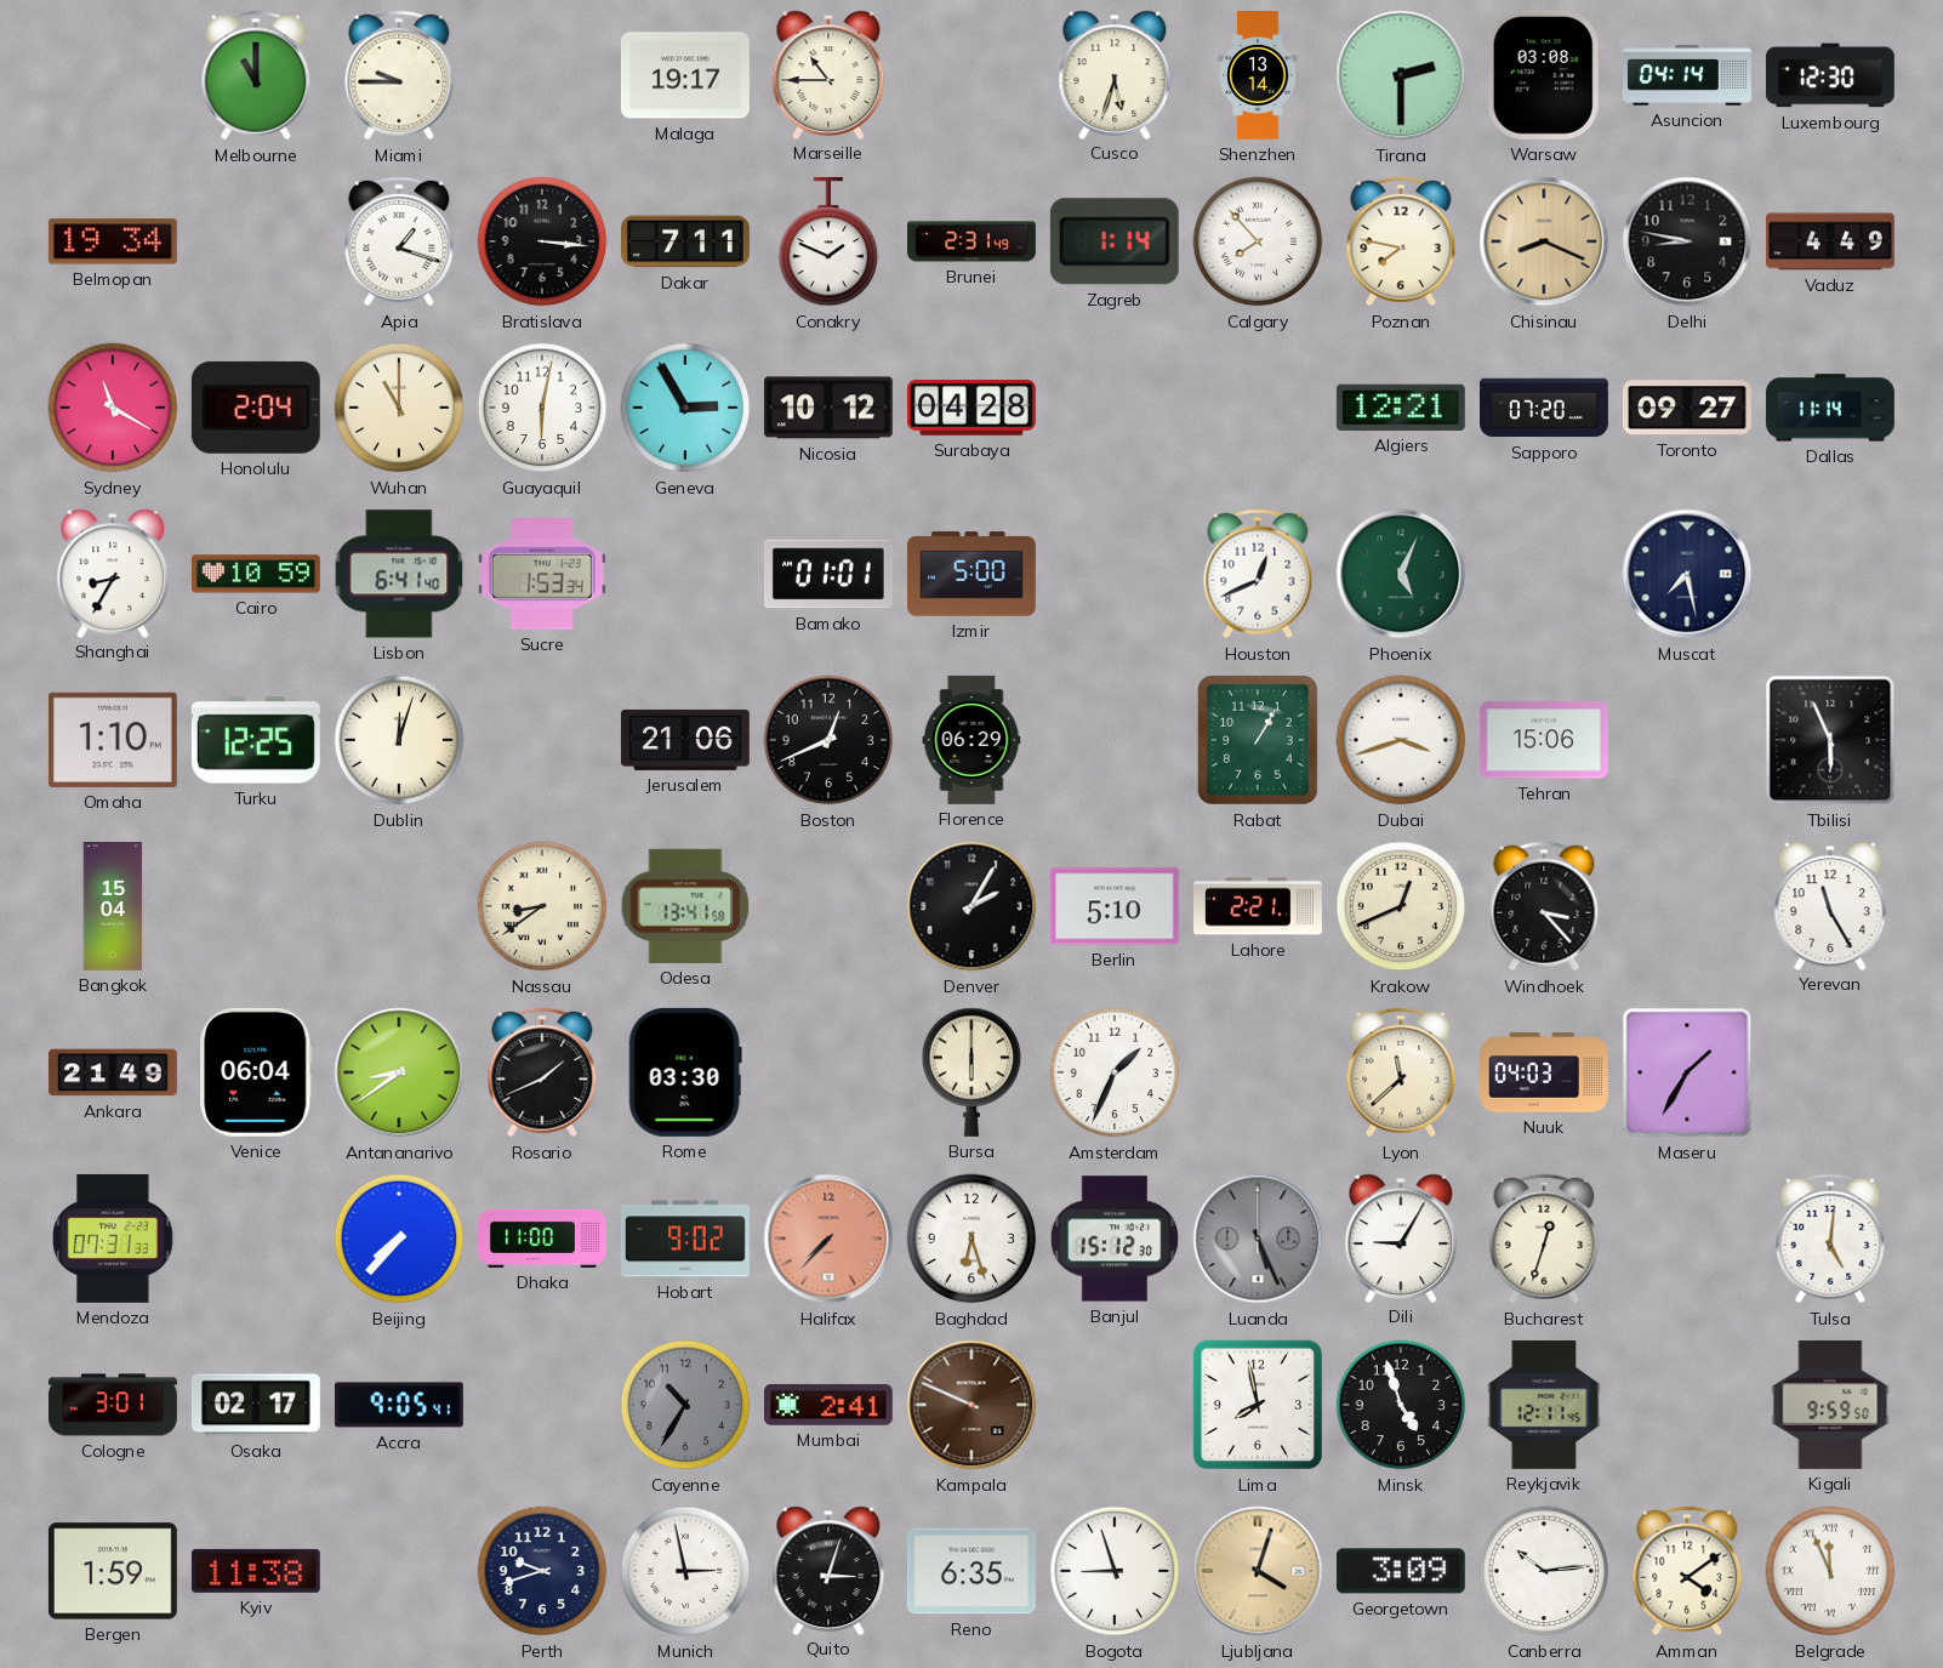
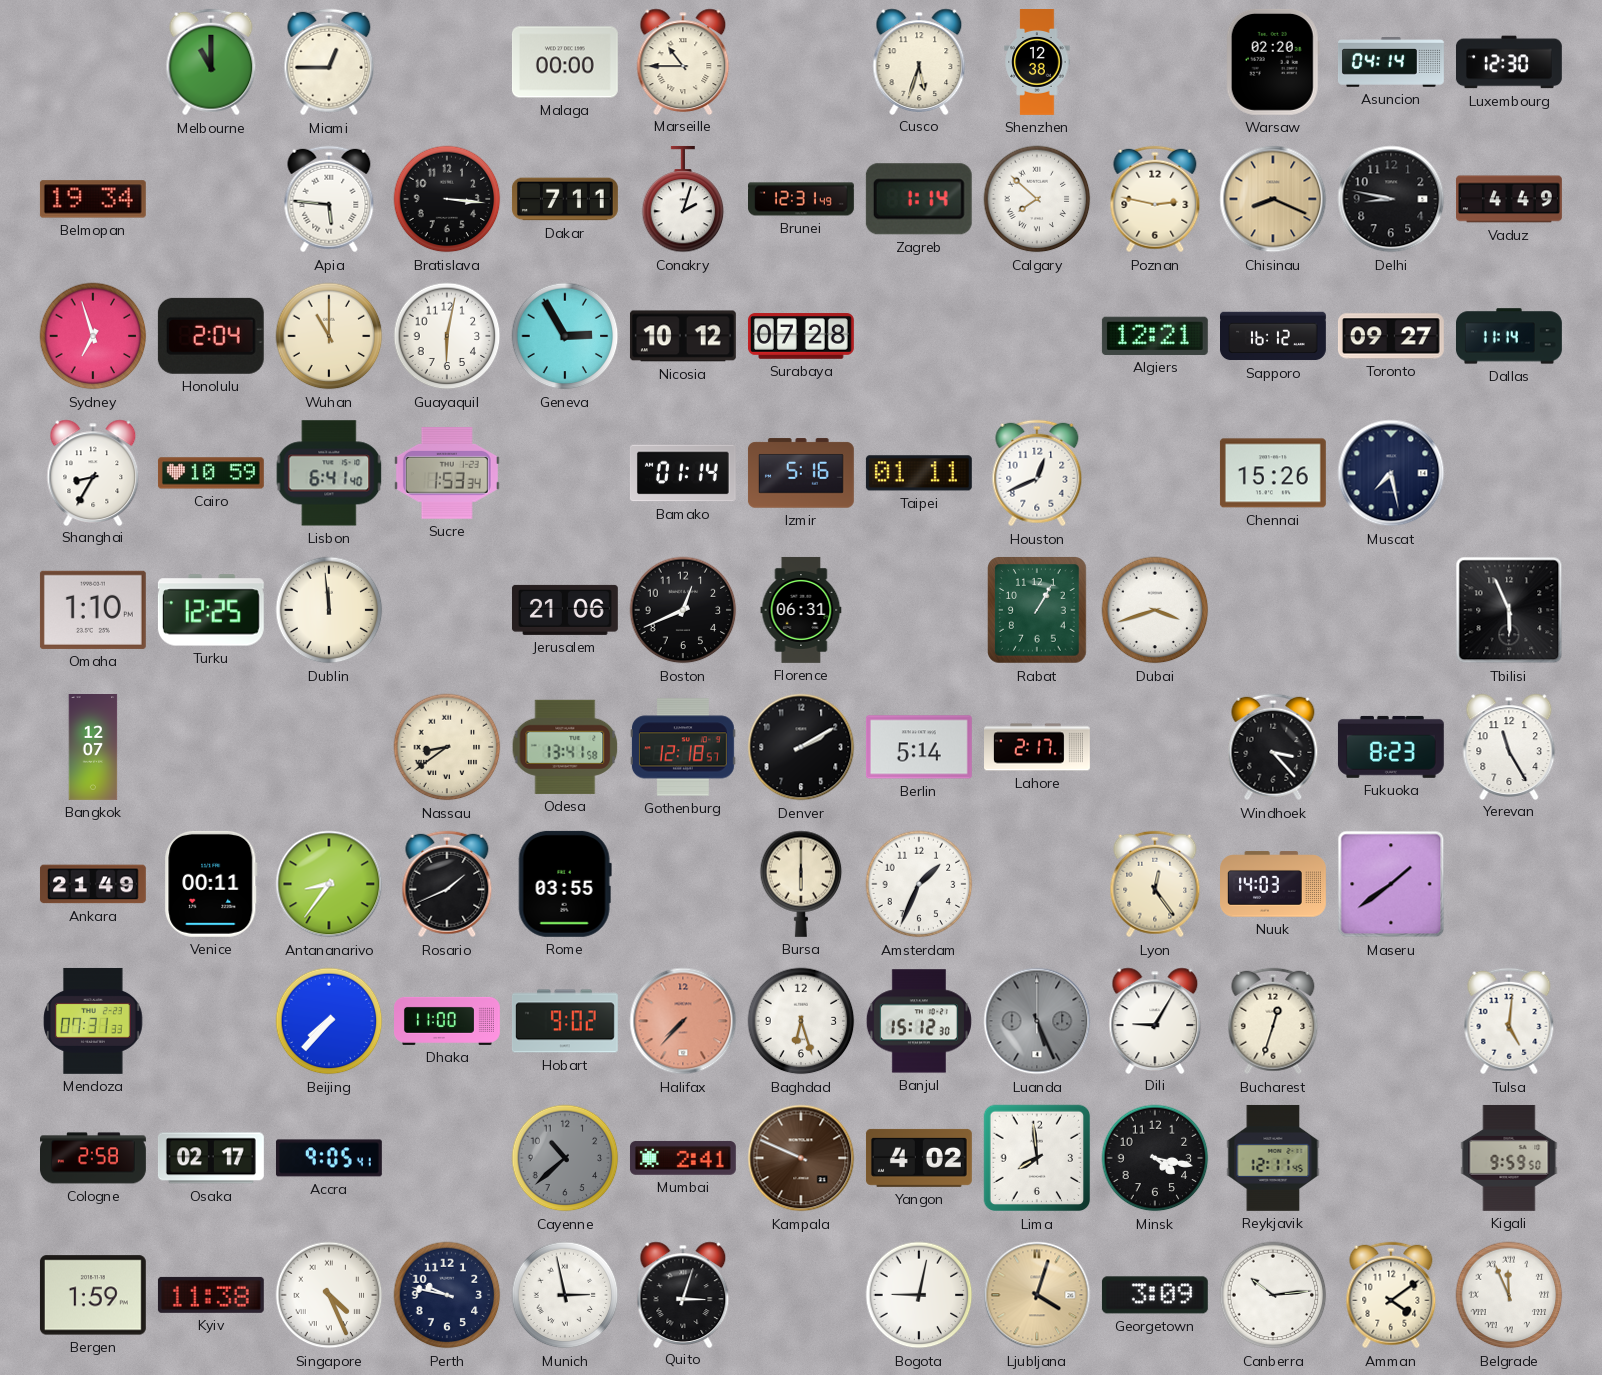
Miami: 9:45 -> 12:45
Malaga: 19:17 -> 00:00
Shenzhen: 13:14 -> 12:38
Tirana: 2:30 -> none
Warsaw: 03:08 -> 02:20
Apia: 1:18 -> 5:46
Conakry: 1:49 -> 2:03
Brunei: 2:31 -> 12:31
Calgary: 7:53 -> 7:52
Poznan: 7:47 -> 2:47
Sydney: 11:20 -> 6:57
Surabaya: 04:28 -> 07:28
Sapporo: 07:20 -> 16:12
Bamako: 01:01 -> 01:14
Izmir: 5:00 -> 5:16
Taipei: none -> 01:11
Phoenix: 5:04 -> none
Chennai: none -> 15:26
Dublin: 12:03 -> 11:59
Florence: 06:29 -> 06:31
Tehran: 15:06 -> none
Bangkok: 15:04 -> 12:07
Gothenburg: none -> 12:18
Denver: 2:05 -> 2:10
Berlin: 5:10 -> 5:14
Lahore: 2:21 -> 2:17
Krakow: 12:41 -> none
Fukuoka: none -> 8:23
Venice: 06:04 -> 00:11
Antananarivo: 8:39 -> 8:36
Rome: 03:30 -> 03:55
Lyon: 11:38 -> 12:24
Nuuk: 04:03 -> 14:03
Maseru: 1:35 -> 1:39
Cologne: 3:01 -> 2:58
Cayenne: 10:35 -> 10:38
Yangon: none -> 4:02
Lima: 7:58 -> 7:59
Minsk: 4:57 -> 4:17
Singapore: none -> 4:26
Perth: 9:42 -> 9:47
Reno: 6:35 -> none
Bogota: 8:57 -> 9:02
